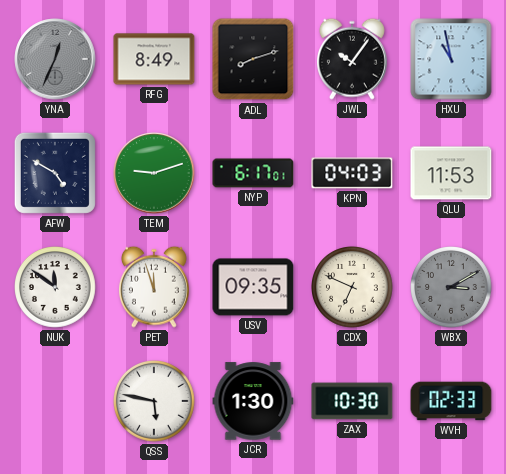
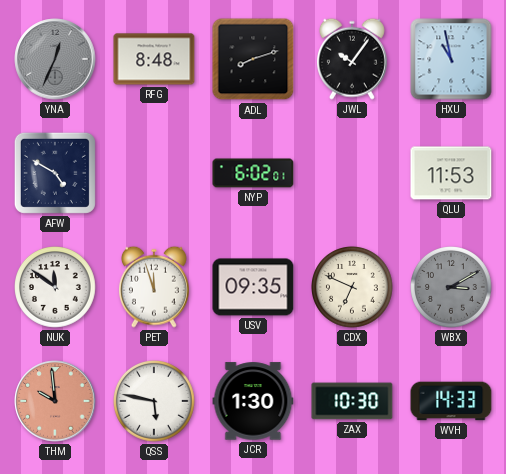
RFG: 8:49 -> 8:48
TEM: 9:12 -> none
NYP: 6:17 -> 6:02
KPN: 04:03 -> none
THM: none -> 9:59
WVH: 02:33 -> 14:33
